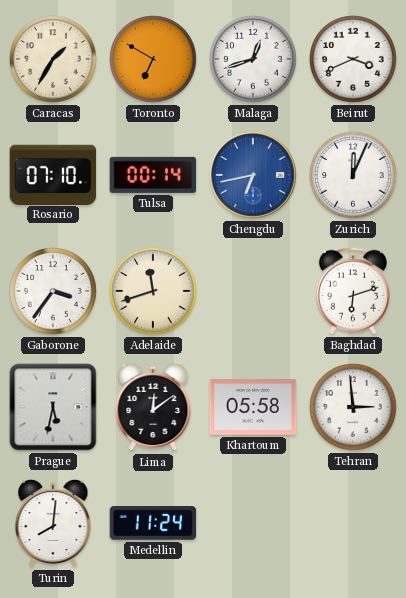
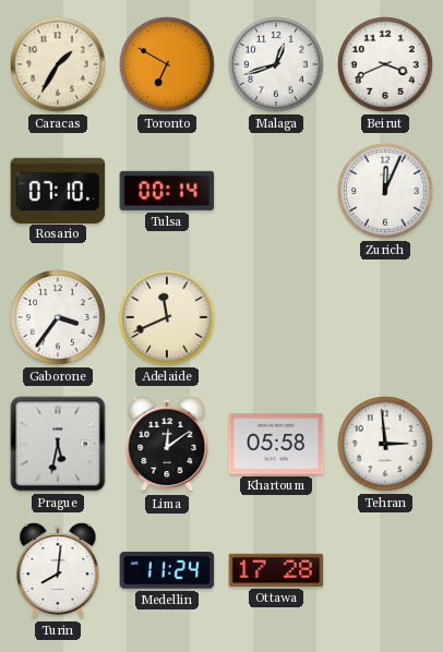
Chengdu: 6:43 -> none
Adelaide: 11:42 -> 11:41
Baghdad: 6:12 -> none
Ottawa: none -> 17:28
